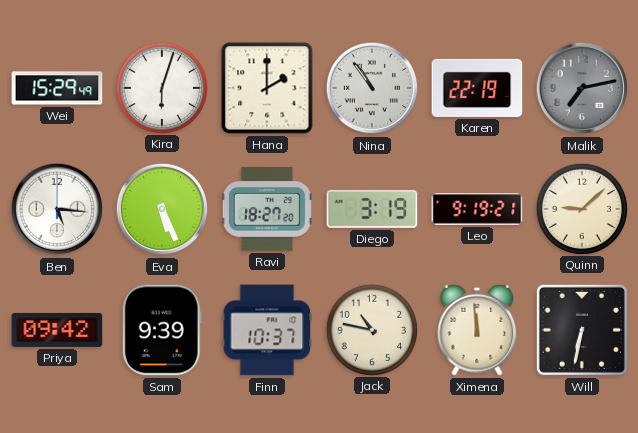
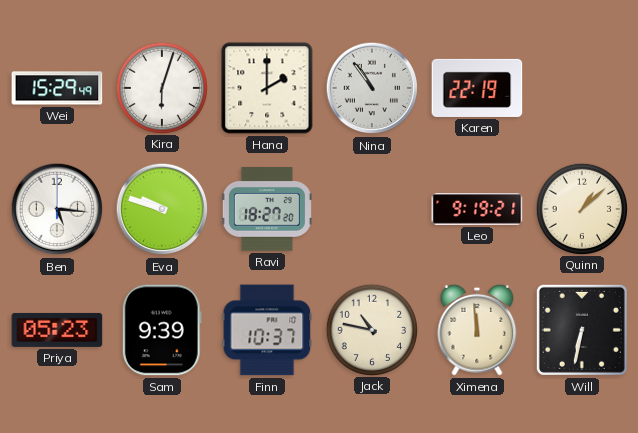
Malik: 7:13 -> none
Eva: 5:26 -> 9:48
Diego: 3:19 -> none
Quinn: 9:08 -> 1:08
Priya: 09:42 -> 05:23
